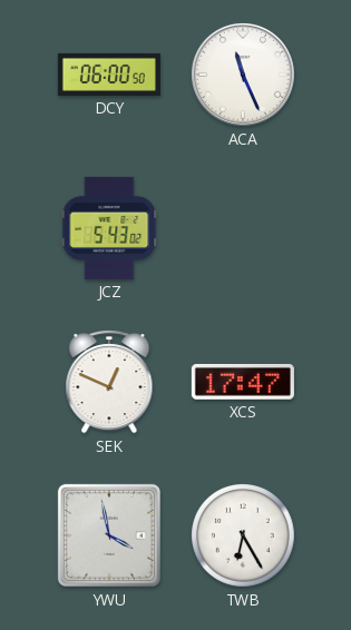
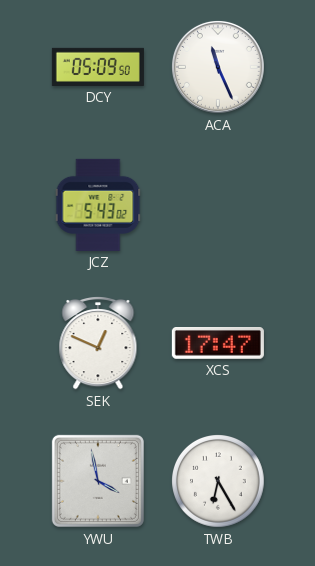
DCY: 06:00 -> 05:09
